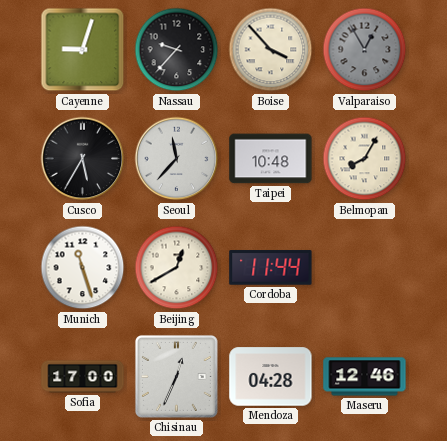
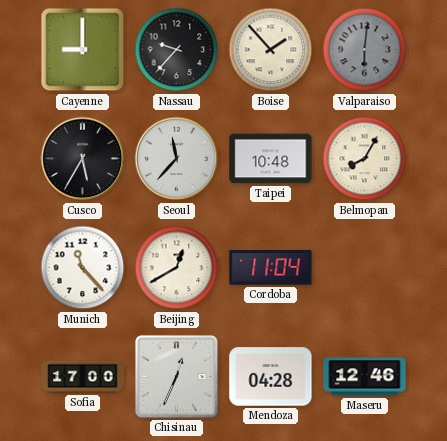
Cayenne: 9:03 -> 9:00
Boise: 3:53 -> 1:53
Valparaiso: 12:55 -> 6:01
Munich: 11:27 -> 11:23
Cordoba: 11:44 -> 11:04
